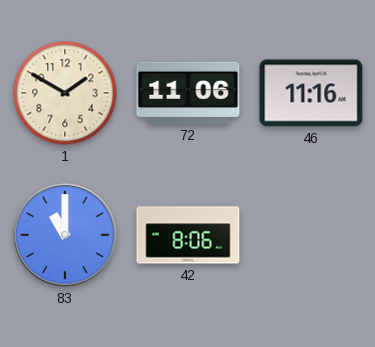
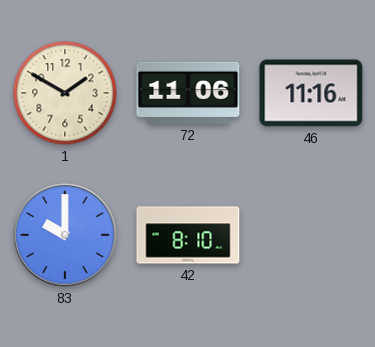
83: 11:00 -> 10:00
42: 8:06 -> 8:10
